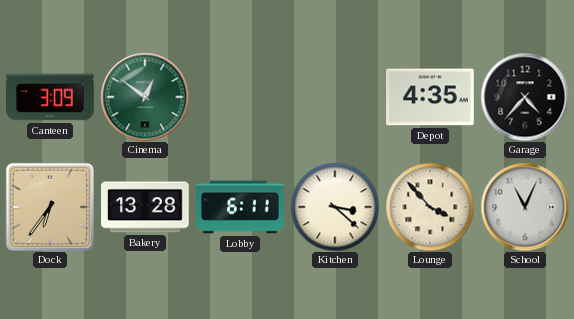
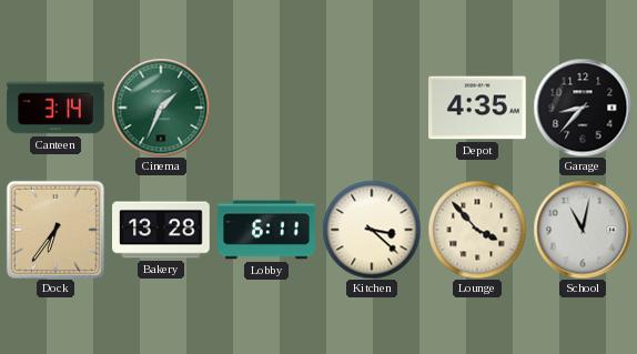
Canteen: 3:09 -> 3:14
Cinema: 12:51 -> 1:34
Garage: 4:37 -> 8:37
School: 11:04 -> 11:02
